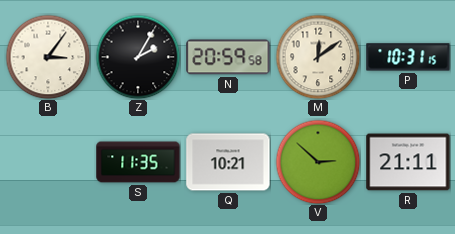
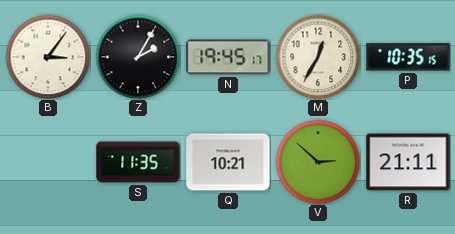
N: 20:59 -> 19:45
M: 12:09 -> 12:35
P: 10:31 -> 10:35
